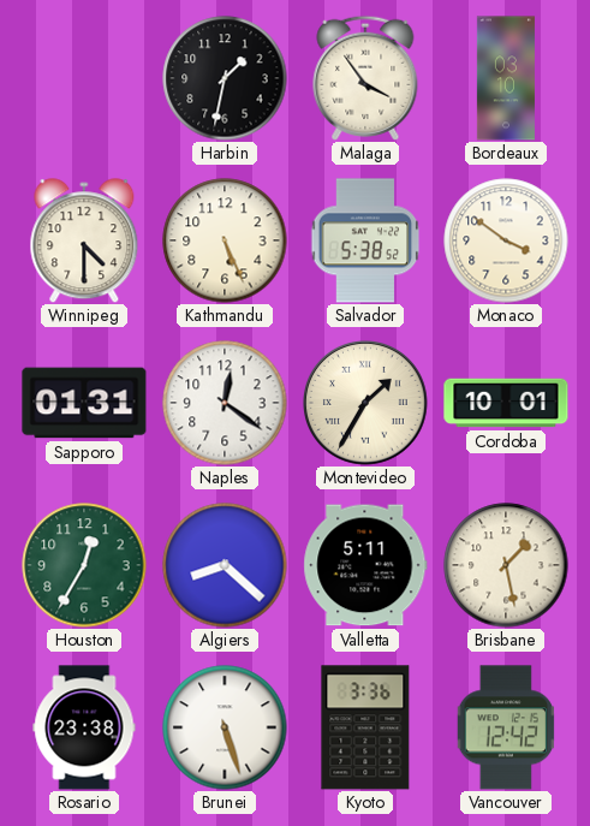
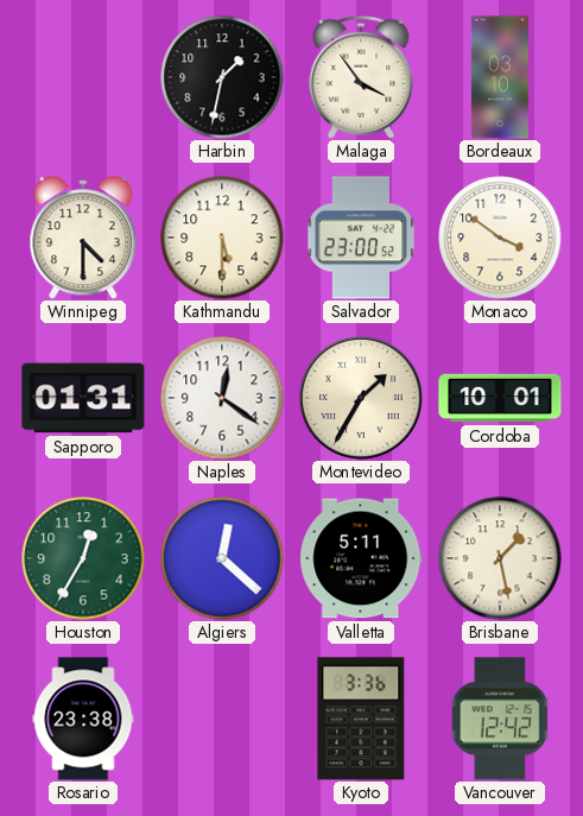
Kathmandu: 5:26 -> 5:30
Salvador: 5:38 -> 23:00
Algiers: 8:22 -> 12:22
Brunei: 5:27 -> none
